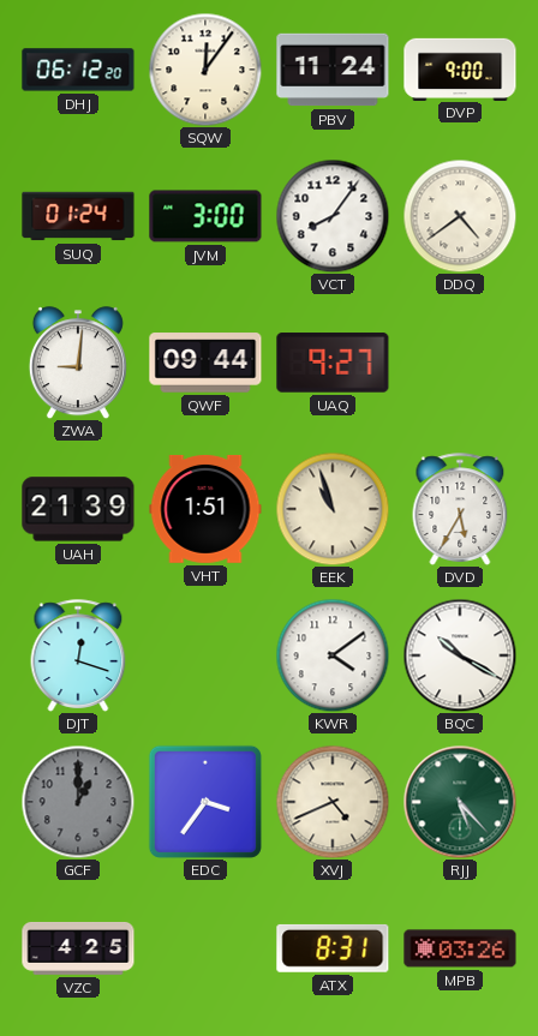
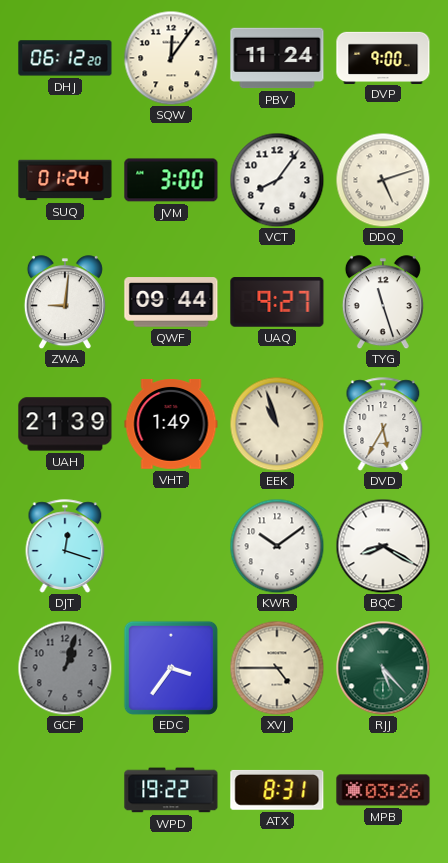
DDQ: 4:39 -> 5:12
TYG: none -> 11:27
VHT: 1:51 -> 1:49
KWR: 4:09 -> 10:09
BQC: 10:20 -> 8:20
GCF: 1:00 -> 1:03
XVJ: 4:41 -> 4:45
VZC: 4:25 -> none
WPD: none -> 19:22
